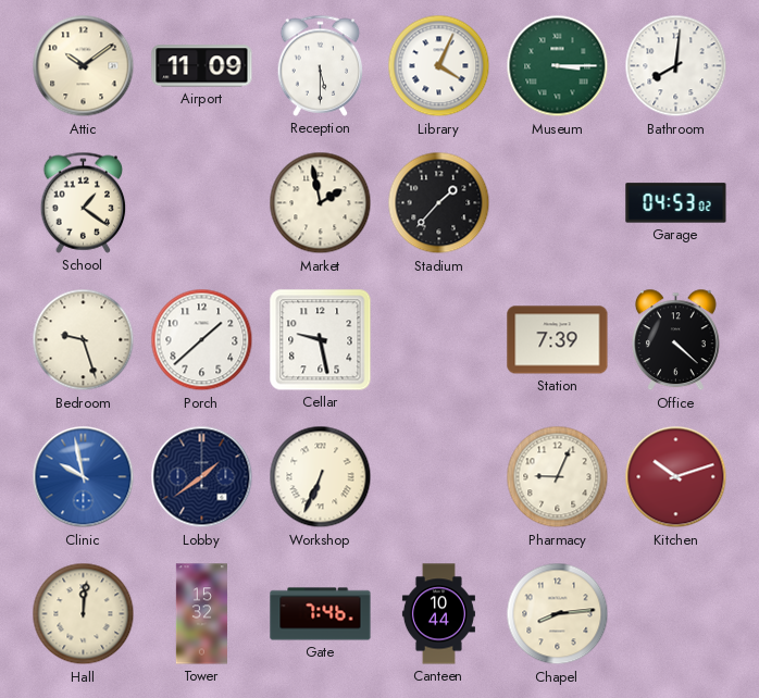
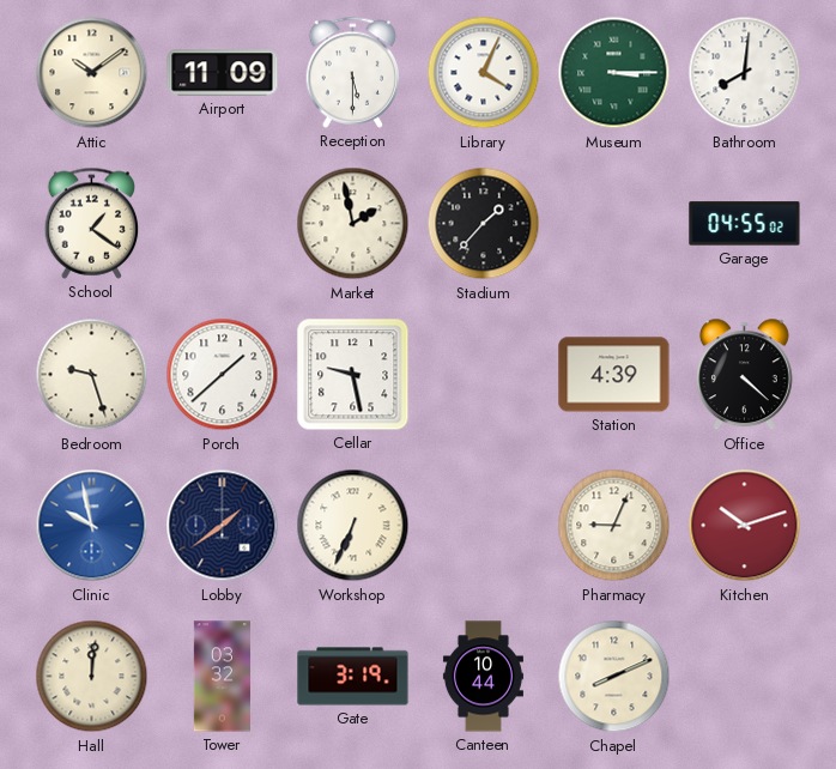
Garage: 04:53 -> 04:55
Station: 7:39 -> 4:39
Tower: 15:32 -> 03:32
Gate: 7:46 -> 3:19
Chapel: 8:14 -> 8:11
